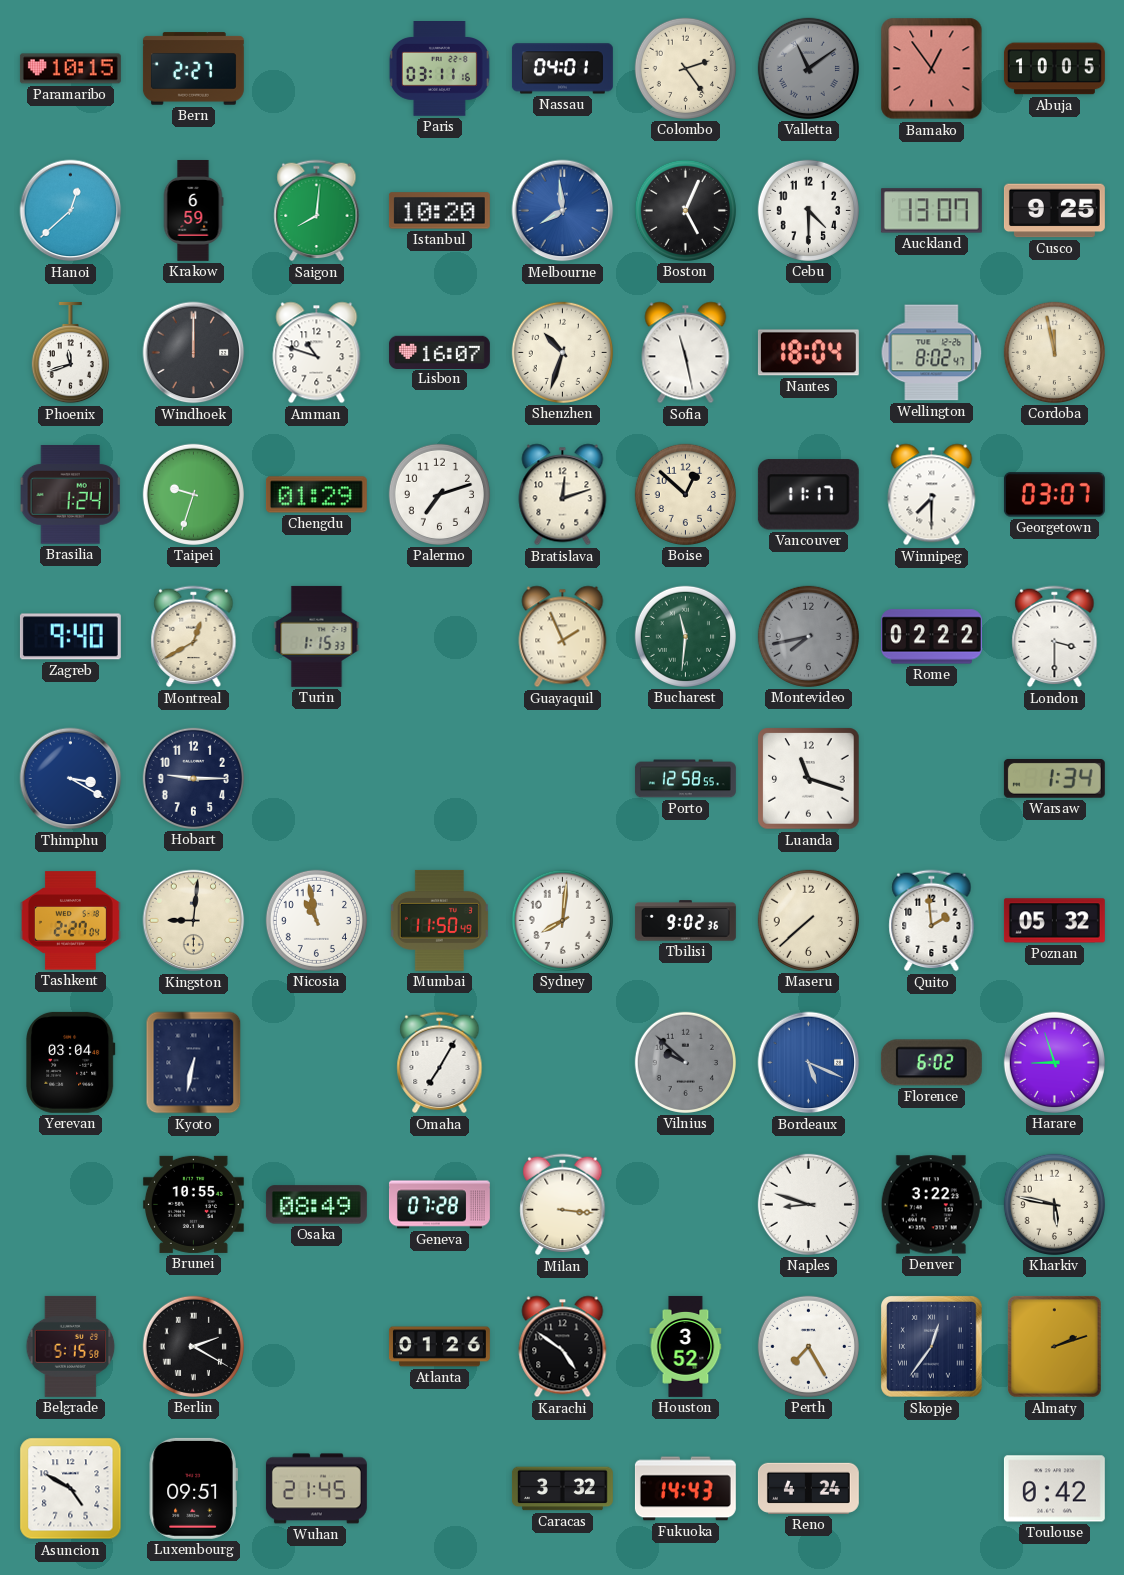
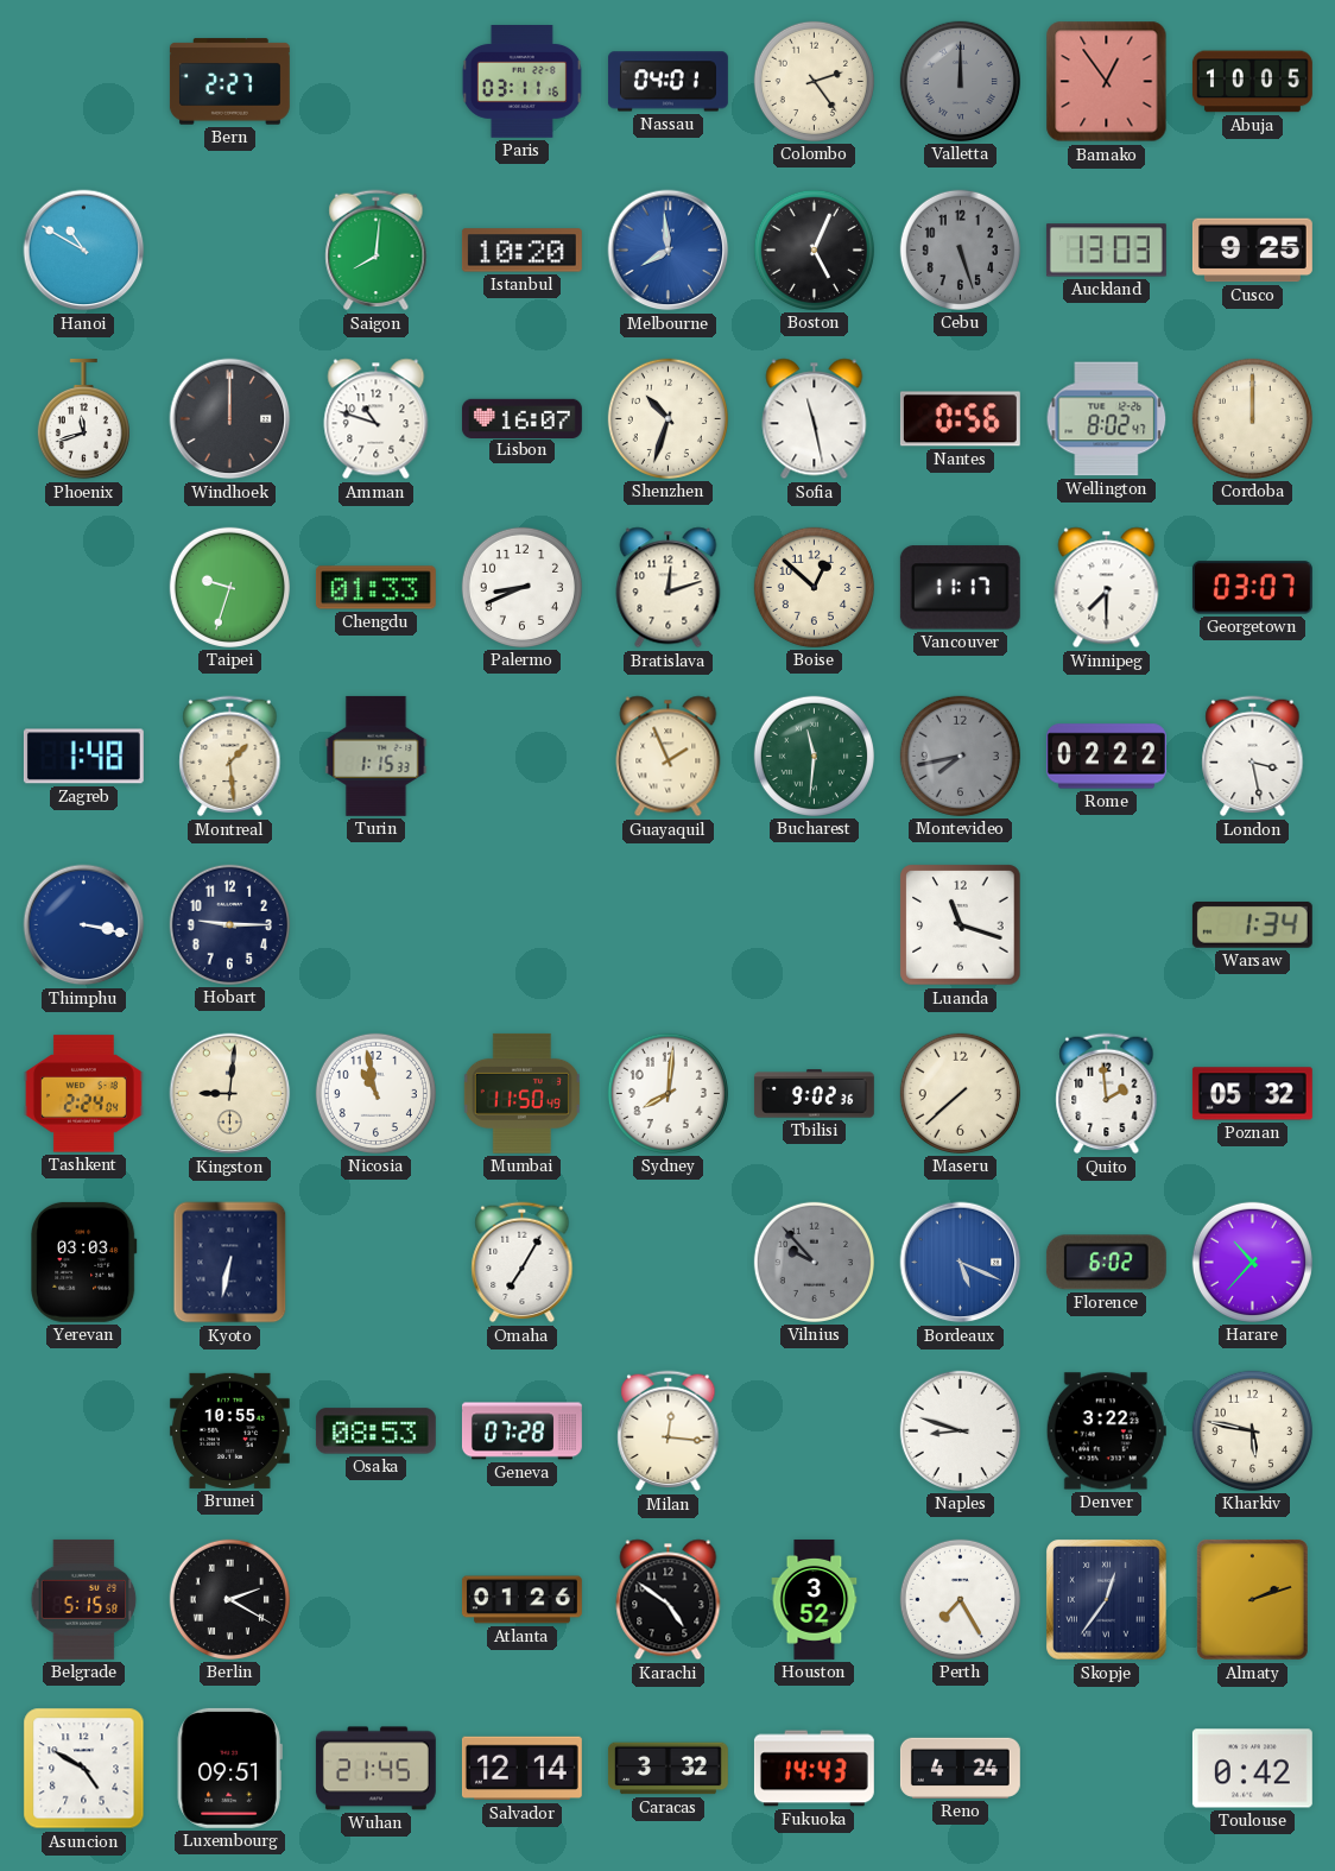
Paramaribo: 10:15 -> none
Valletta: 11:09 -> 12:00
Hanoi: 12:38 -> 10:50
Krakow: 6:59 -> none
Cebu: 4:30 -> 5:27
Cebu dial: white -> grey
Auckland: 13:07 -> 13:03
Nantes: 18:04 -> 0:56
Cordoba: 11:58 -> 12:00
Brasilia: 1:24 -> none
Chengdu: 01:29 -> 01:33
Palermo: 7:12 -> 8:41
Zagreb: 9:40 -> 1:48
Montreal: 12:40 -> 1:29
London: 3:30 -> 3:28
Thimphu: 3:20 -> 3:17
Porto: 12:58 -> none
Tashkent: 2:27 -> 2:24
Yerevan: 03:04 -> 03:03
Vilnius: 9:52 -> 9:53
Harare: 8:57 -> 10:37
Osaka: 08:49 -> 08:53
Milan: 3:16 -> 12:16
Salvador: none -> 12:14
